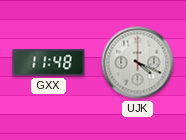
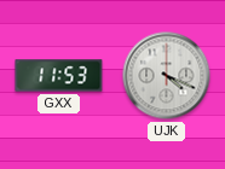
GXX: 11:48 -> 11:53
